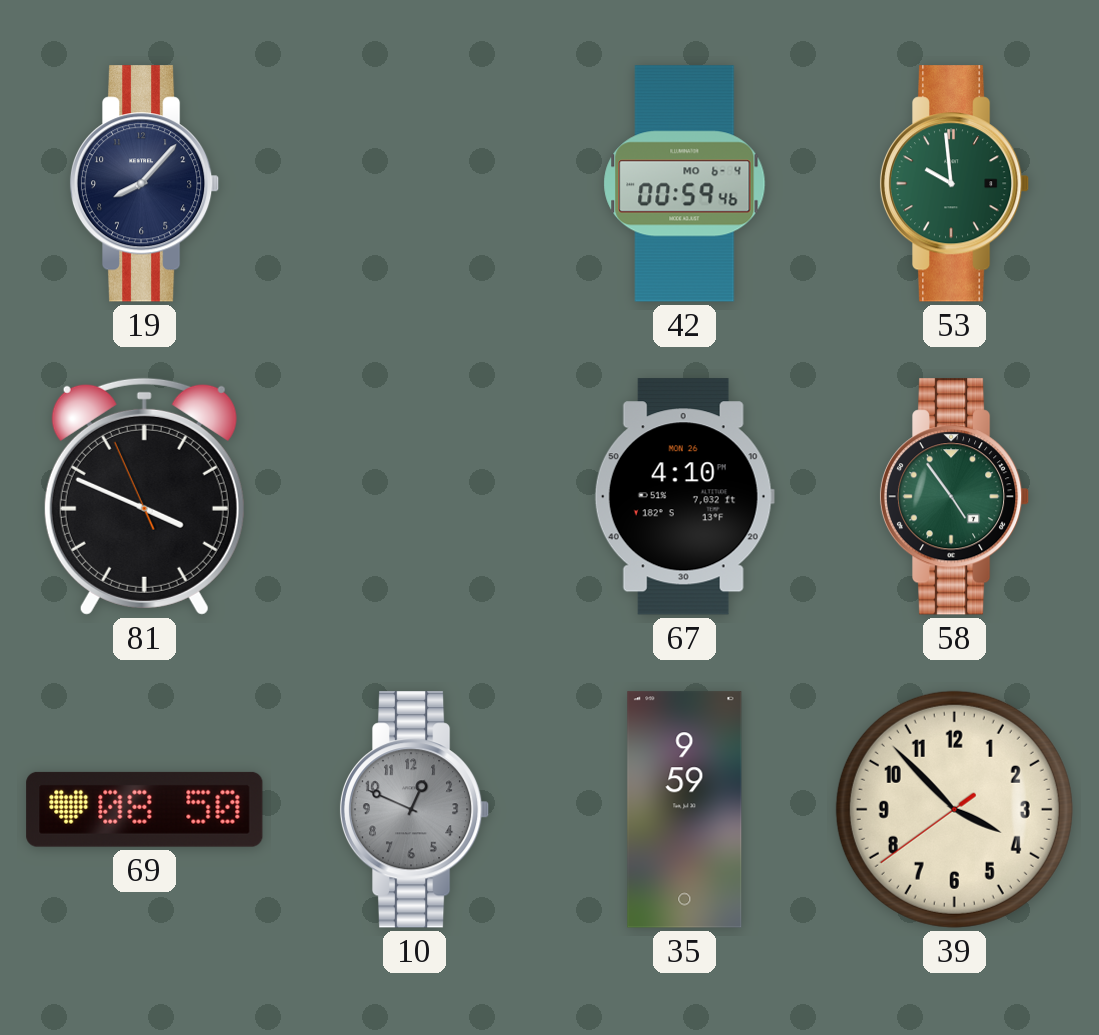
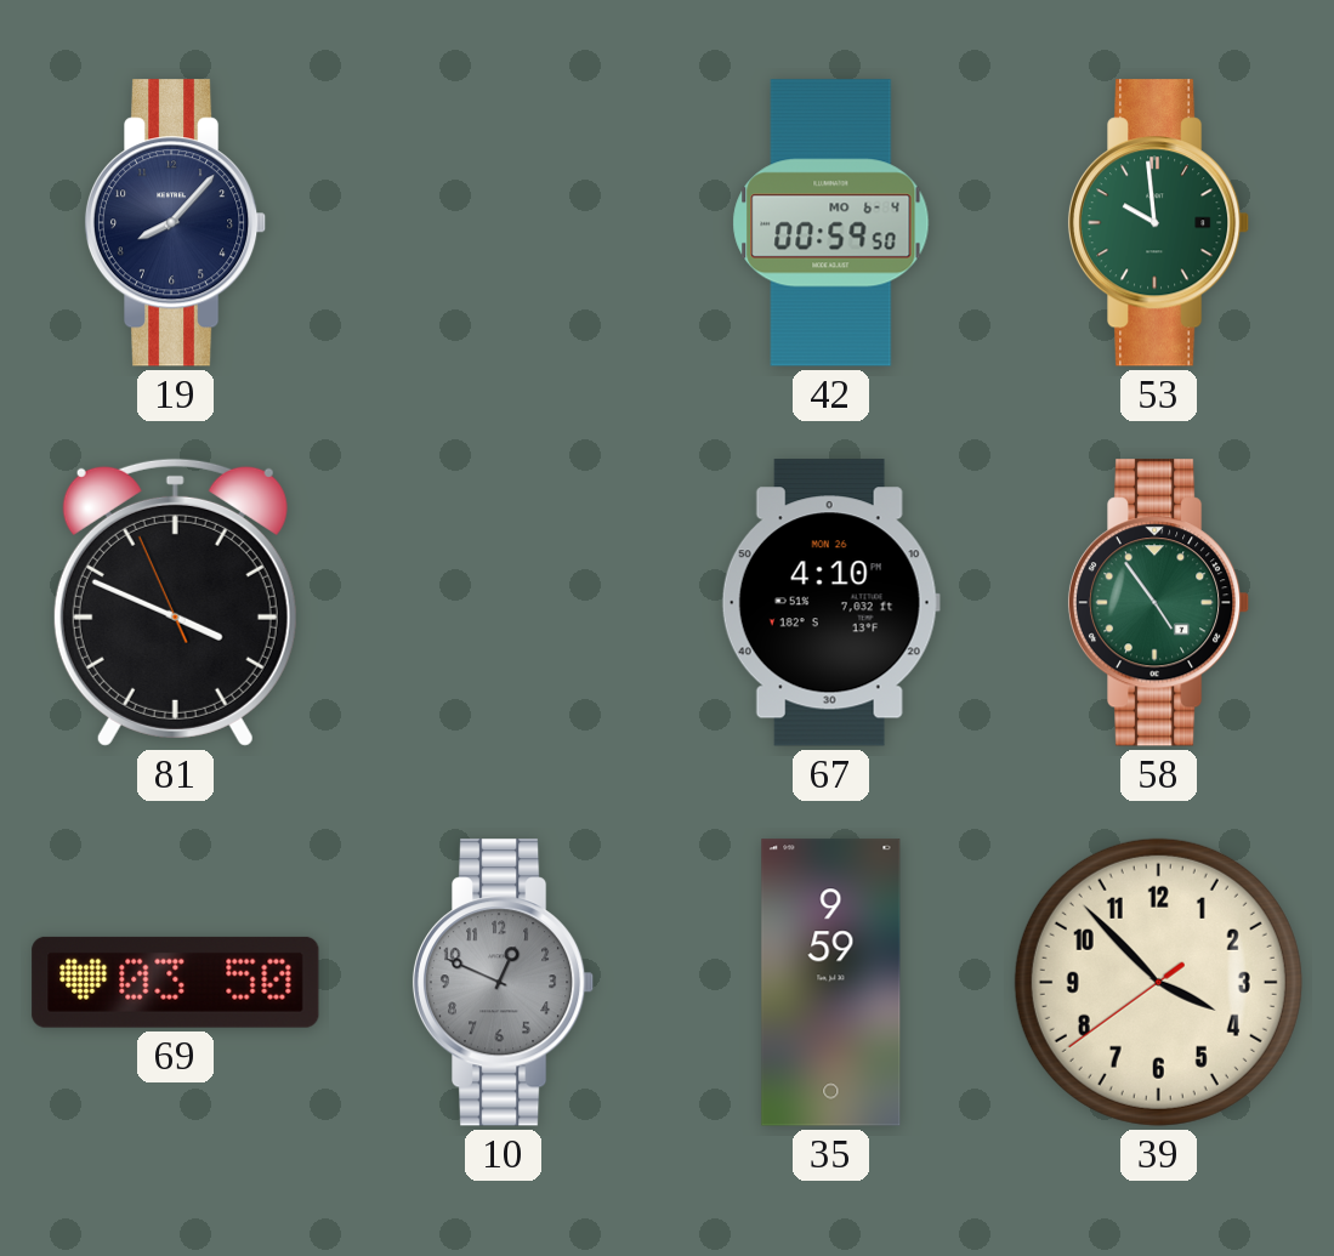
42: 00:59:46 -> 00:59:50
69: 08:50 -> 03:50
